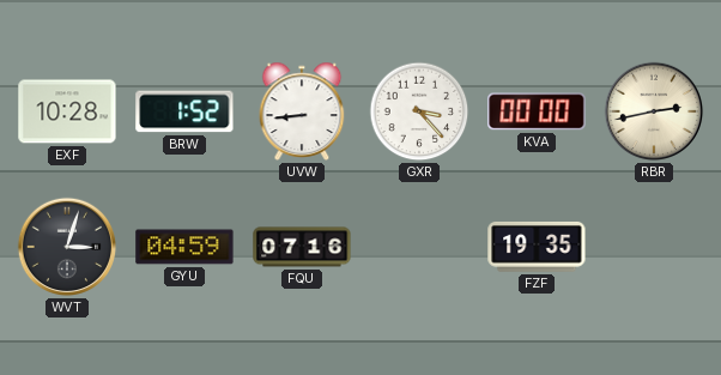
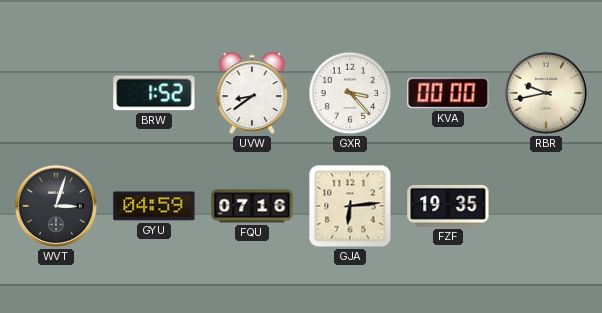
EXF: 10:28 -> none
UVW: 8:44 -> 8:39
RBR: 2:43 -> 9:43
GJA: none -> 6:14
